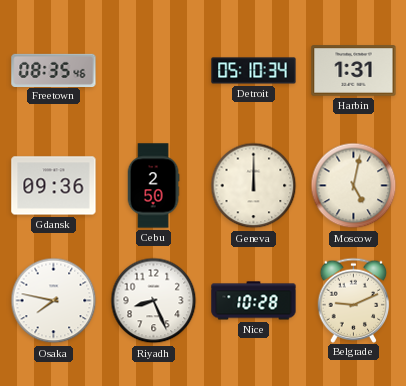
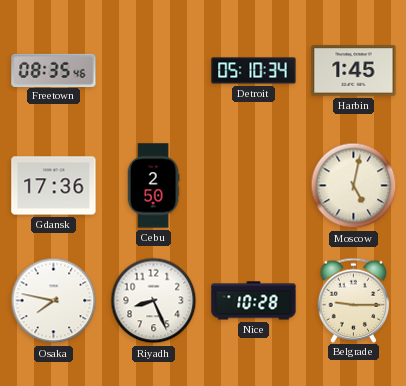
Harbin: 1:31 -> 1:45
Gdansk: 09:36 -> 17:36
Geneva: 12:00 -> none
Belgrade: 9:11 -> 9:15
